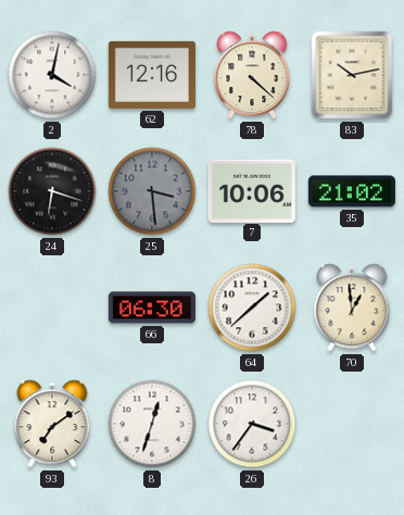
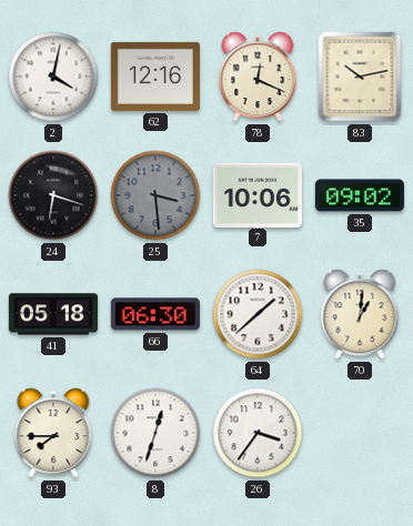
78: 4:22 -> 12:19
35: 21:02 -> 09:02
41: none -> 05:18
70: 12:59 -> 1:01
93: 7:09 -> 7:45
